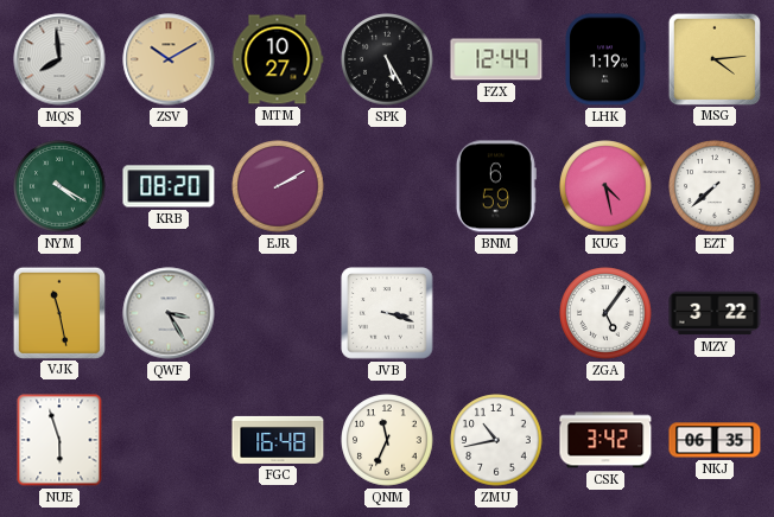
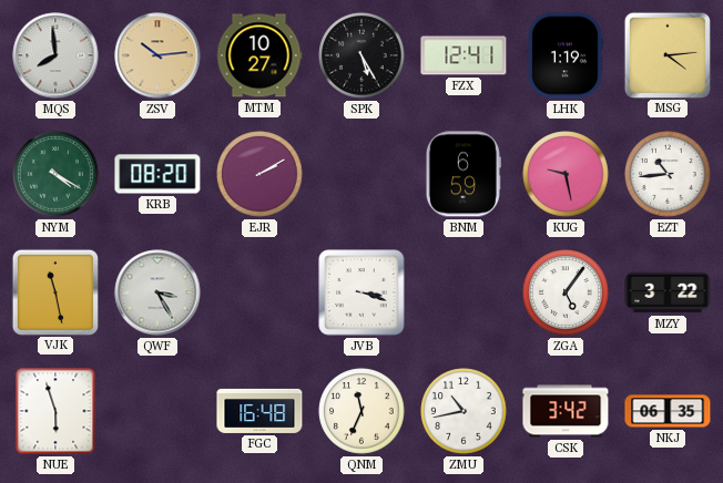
ZSV: 10:10 -> 10:14
FZX: 12:44 -> 12:41
KUG: 4:28 -> 9:28
EZT: 7:38 -> 10:44
